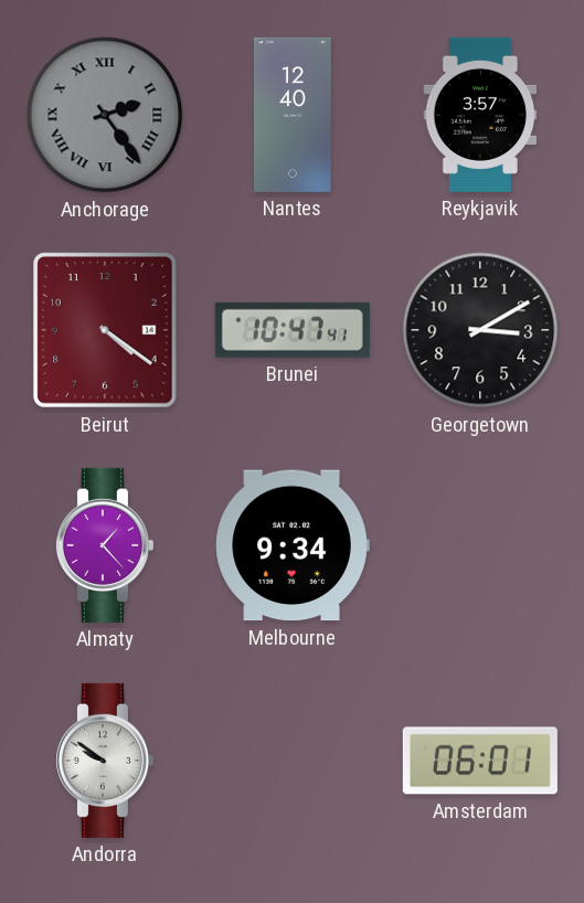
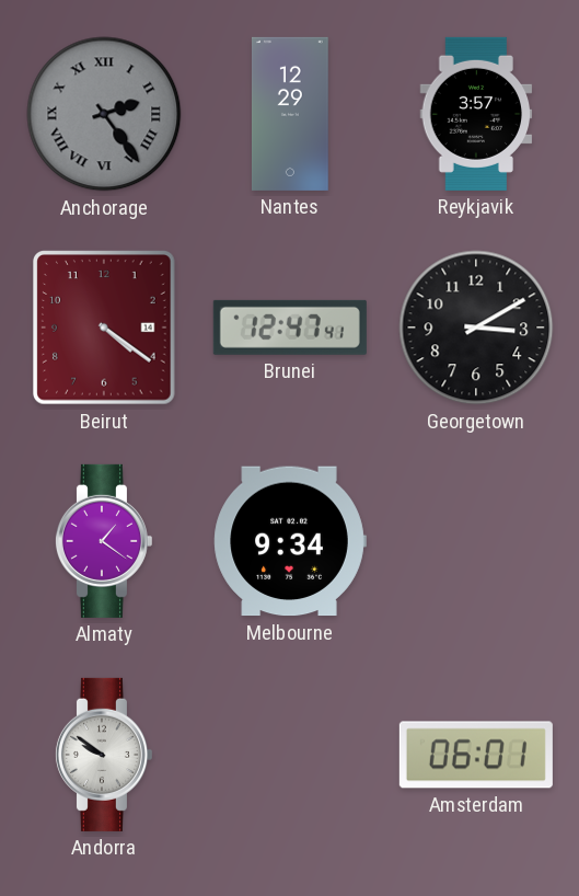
Nantes: 12:40 -> 12:29
Brunei: 10:47 -> 12:47
Almaty: 1:23 -> 1:21
